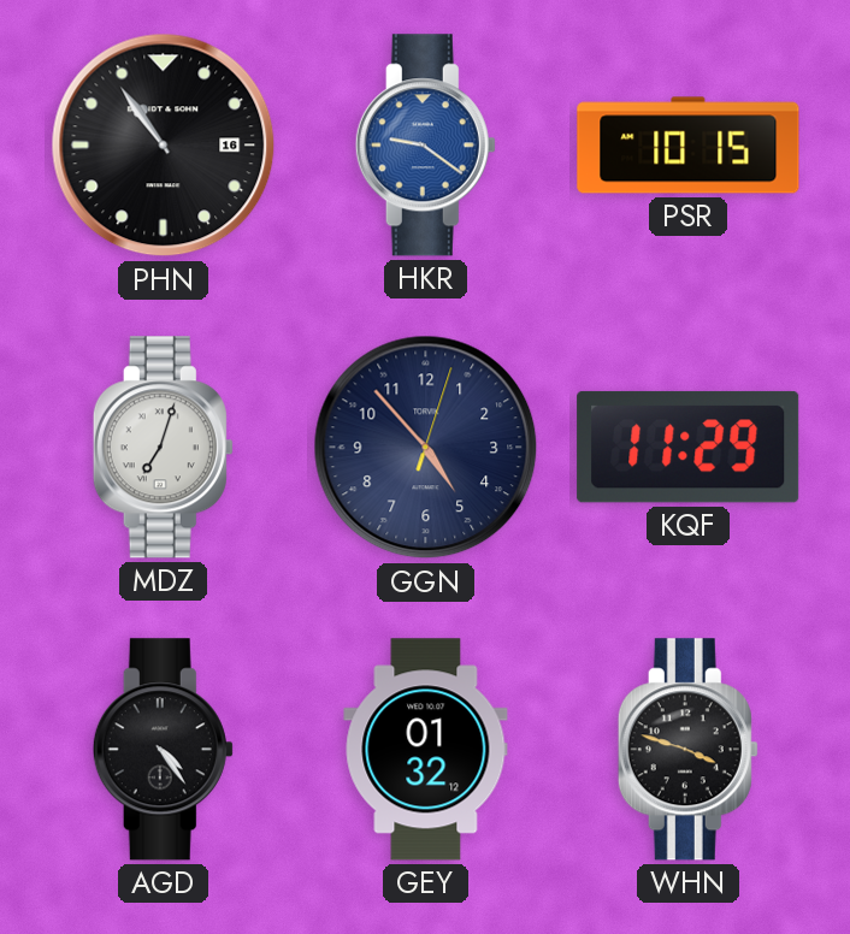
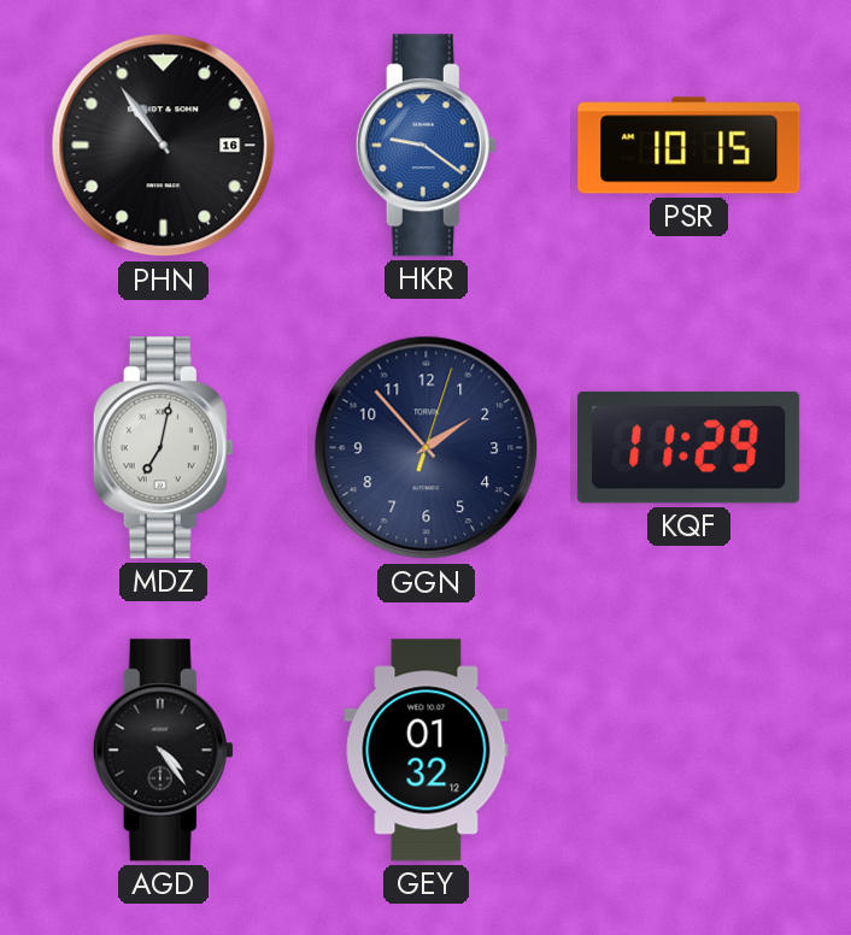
MDZ: 7:03 -> 7:02
GGN: 4:53 -> 1:53
WHN: 3:48 -> none
